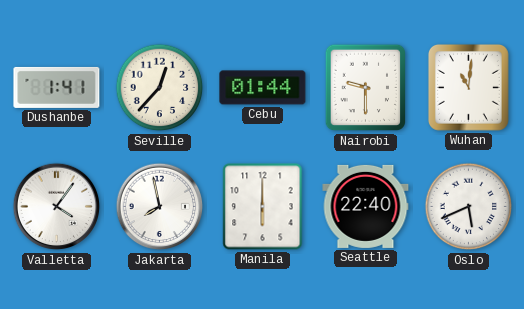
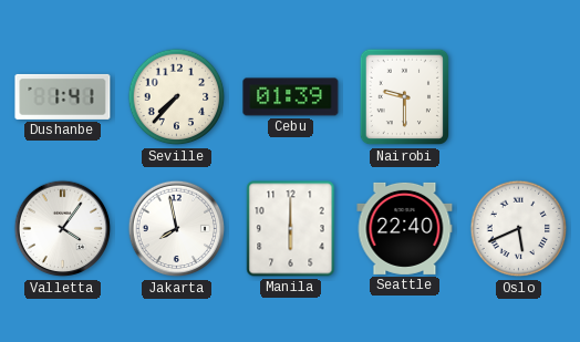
Seville: 12:37 -> 7:37
Cebu: 01:44 -> 01:39
Wuhan: 11:01 -> none
